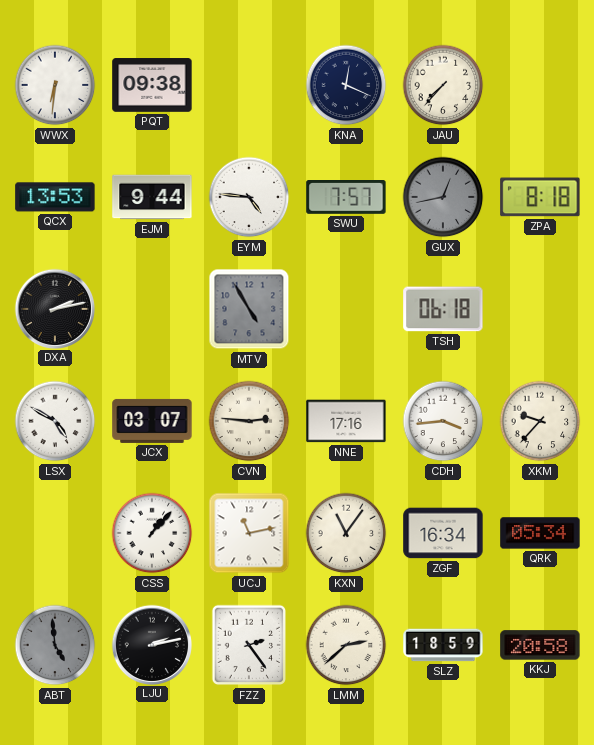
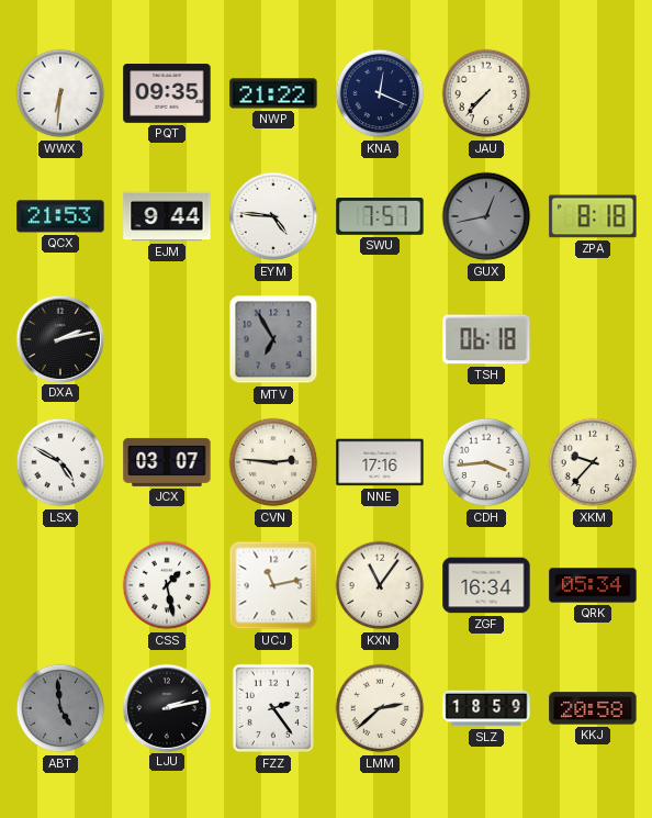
PQT: 09:38 -> 09:35
NWP: none -> 21:22
QCX: 13:53 -> 21:53
MTV: 4:55 -> 6:55
CSS: 1:07 -> 1:28
